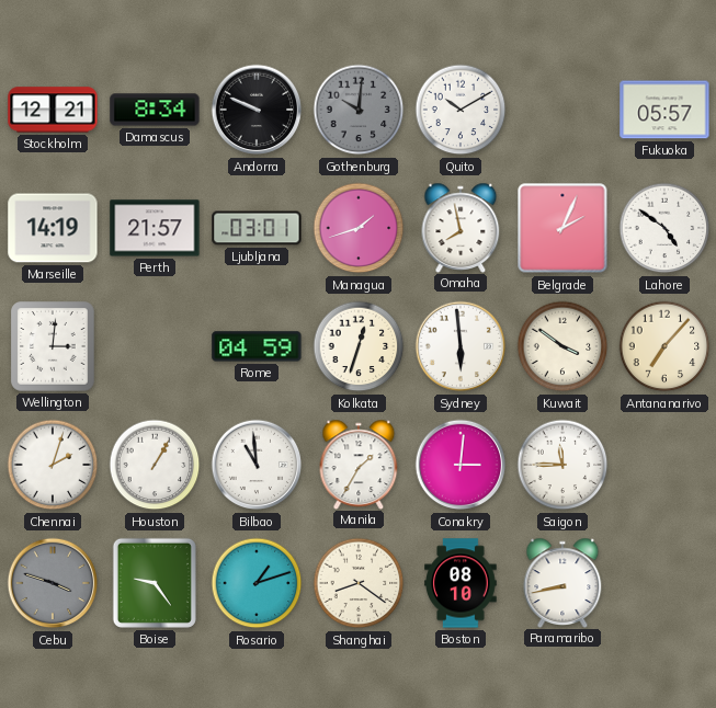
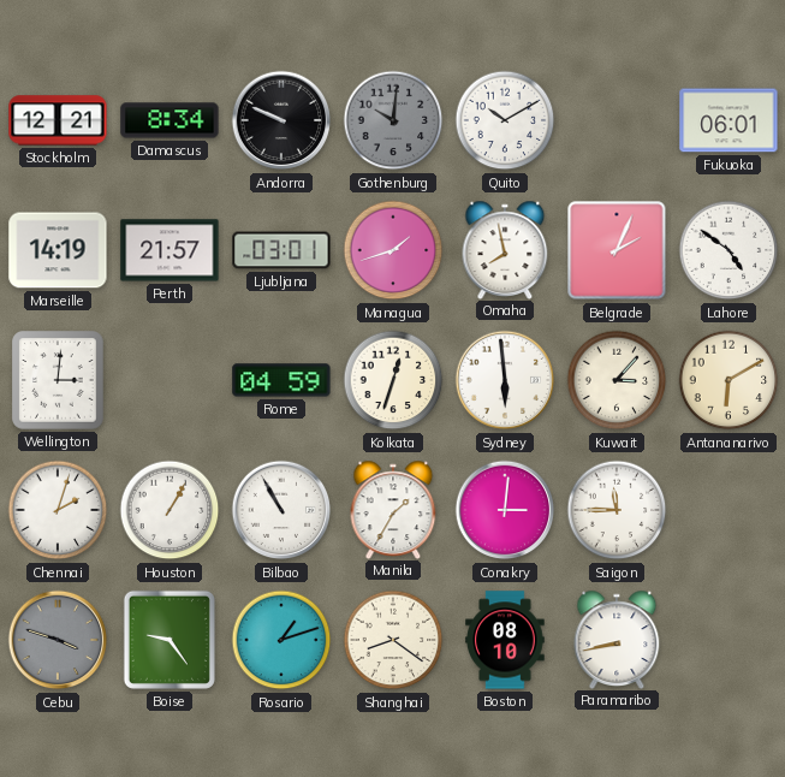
Fukuoka: 05:57 -> 06:01
Kuwait: 3:51 -> 3:07
Antananarivo: 7:07 -> 6:10
Bilbao: 10:59 -> 10:55
